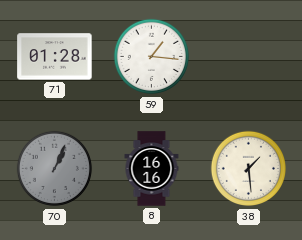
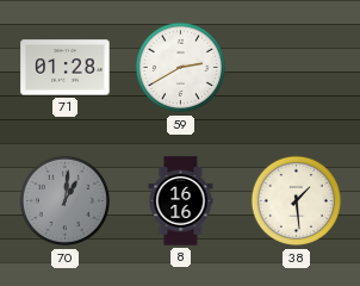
59: 1:16 -> 2:40
70: 1:04 -> 1:01
